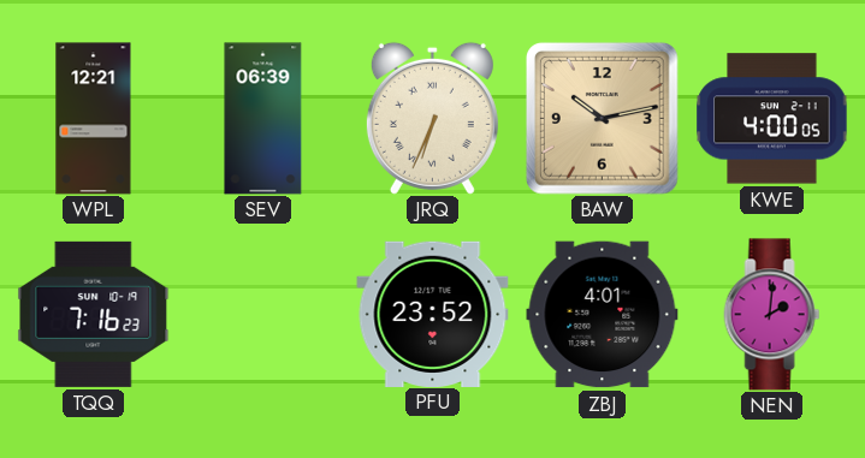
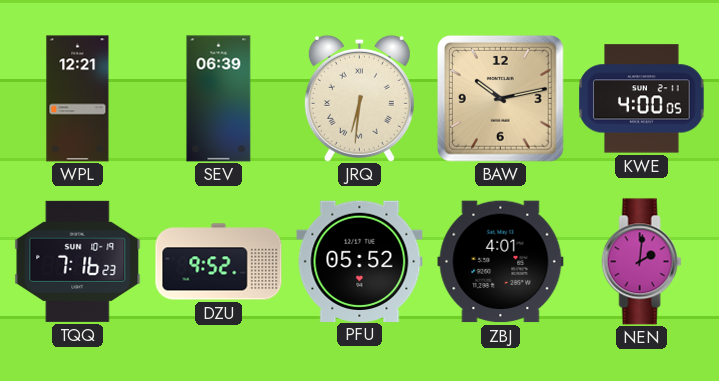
JRQ: 6:34 -> 6:31
DZU: none -> 9:52
PFU: 23:52 -> 05:52
